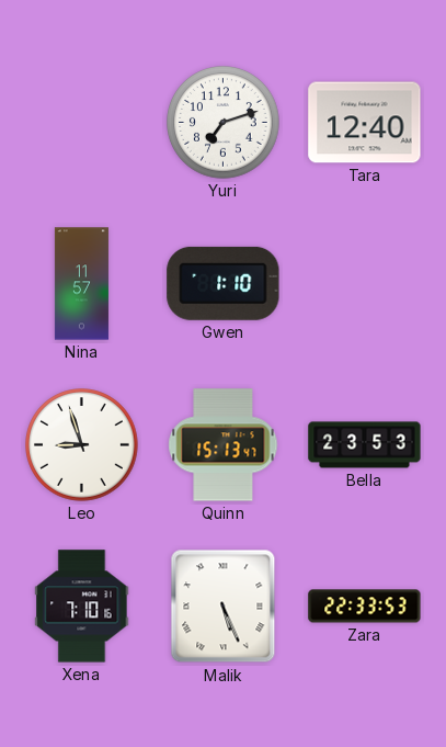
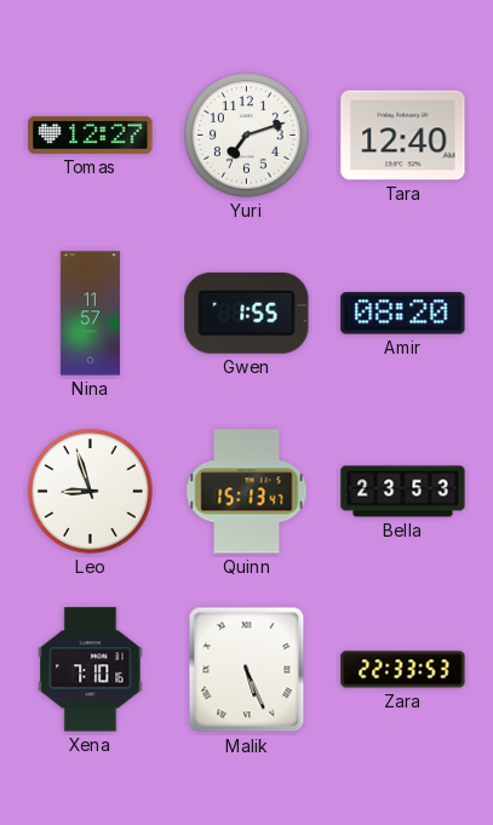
Tomas: none -> 12:27
Gwen: 1:10 -> 1:55
Amir: none -> 08:20
